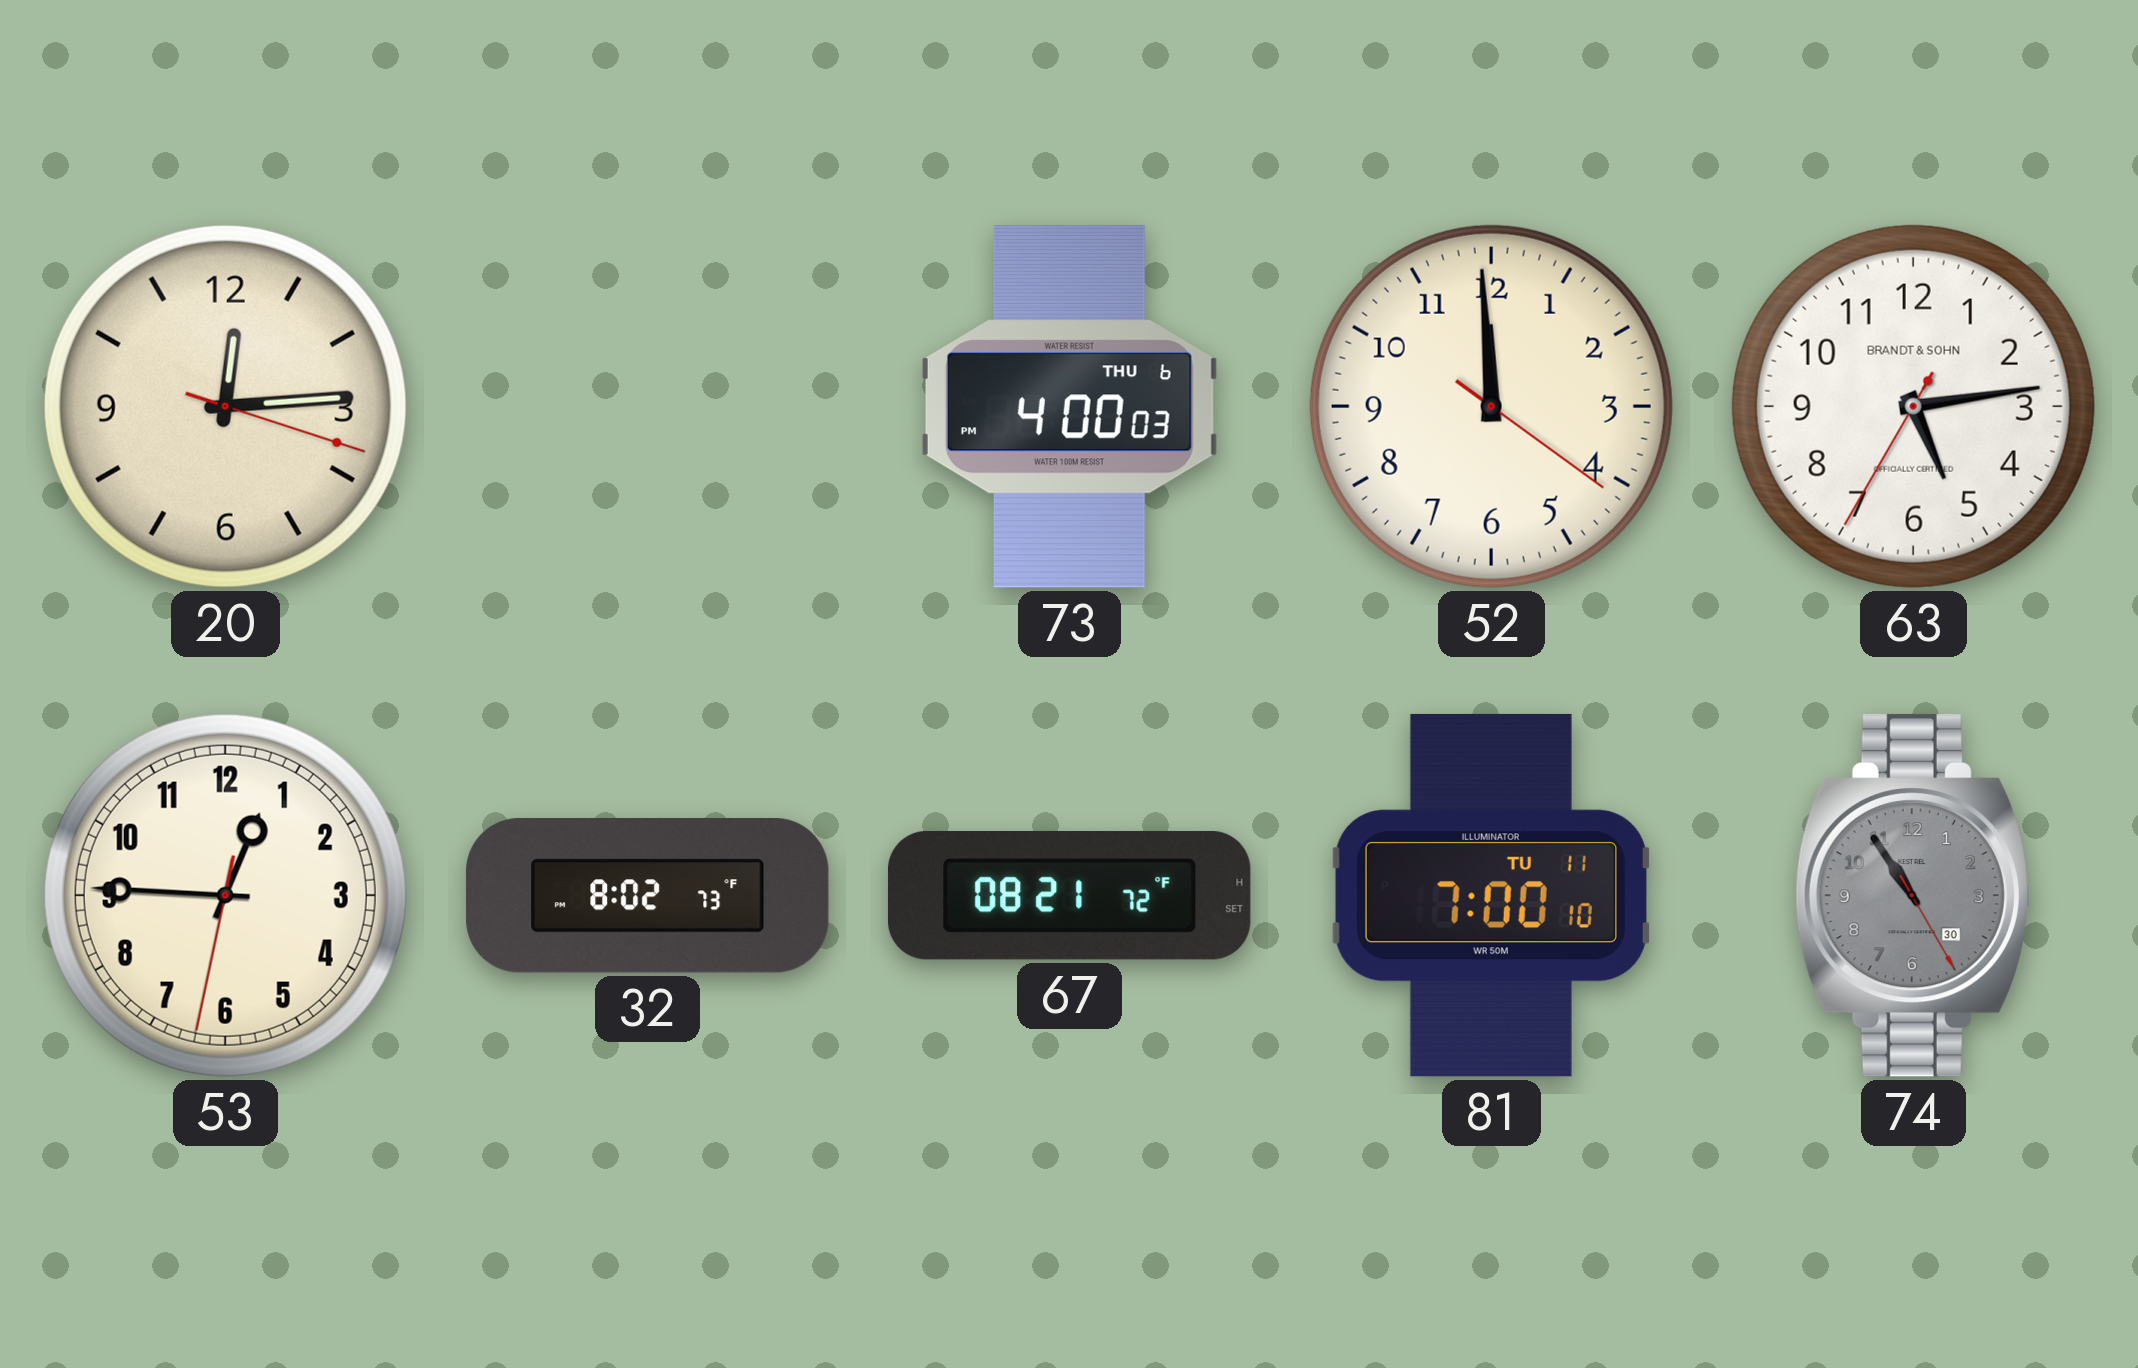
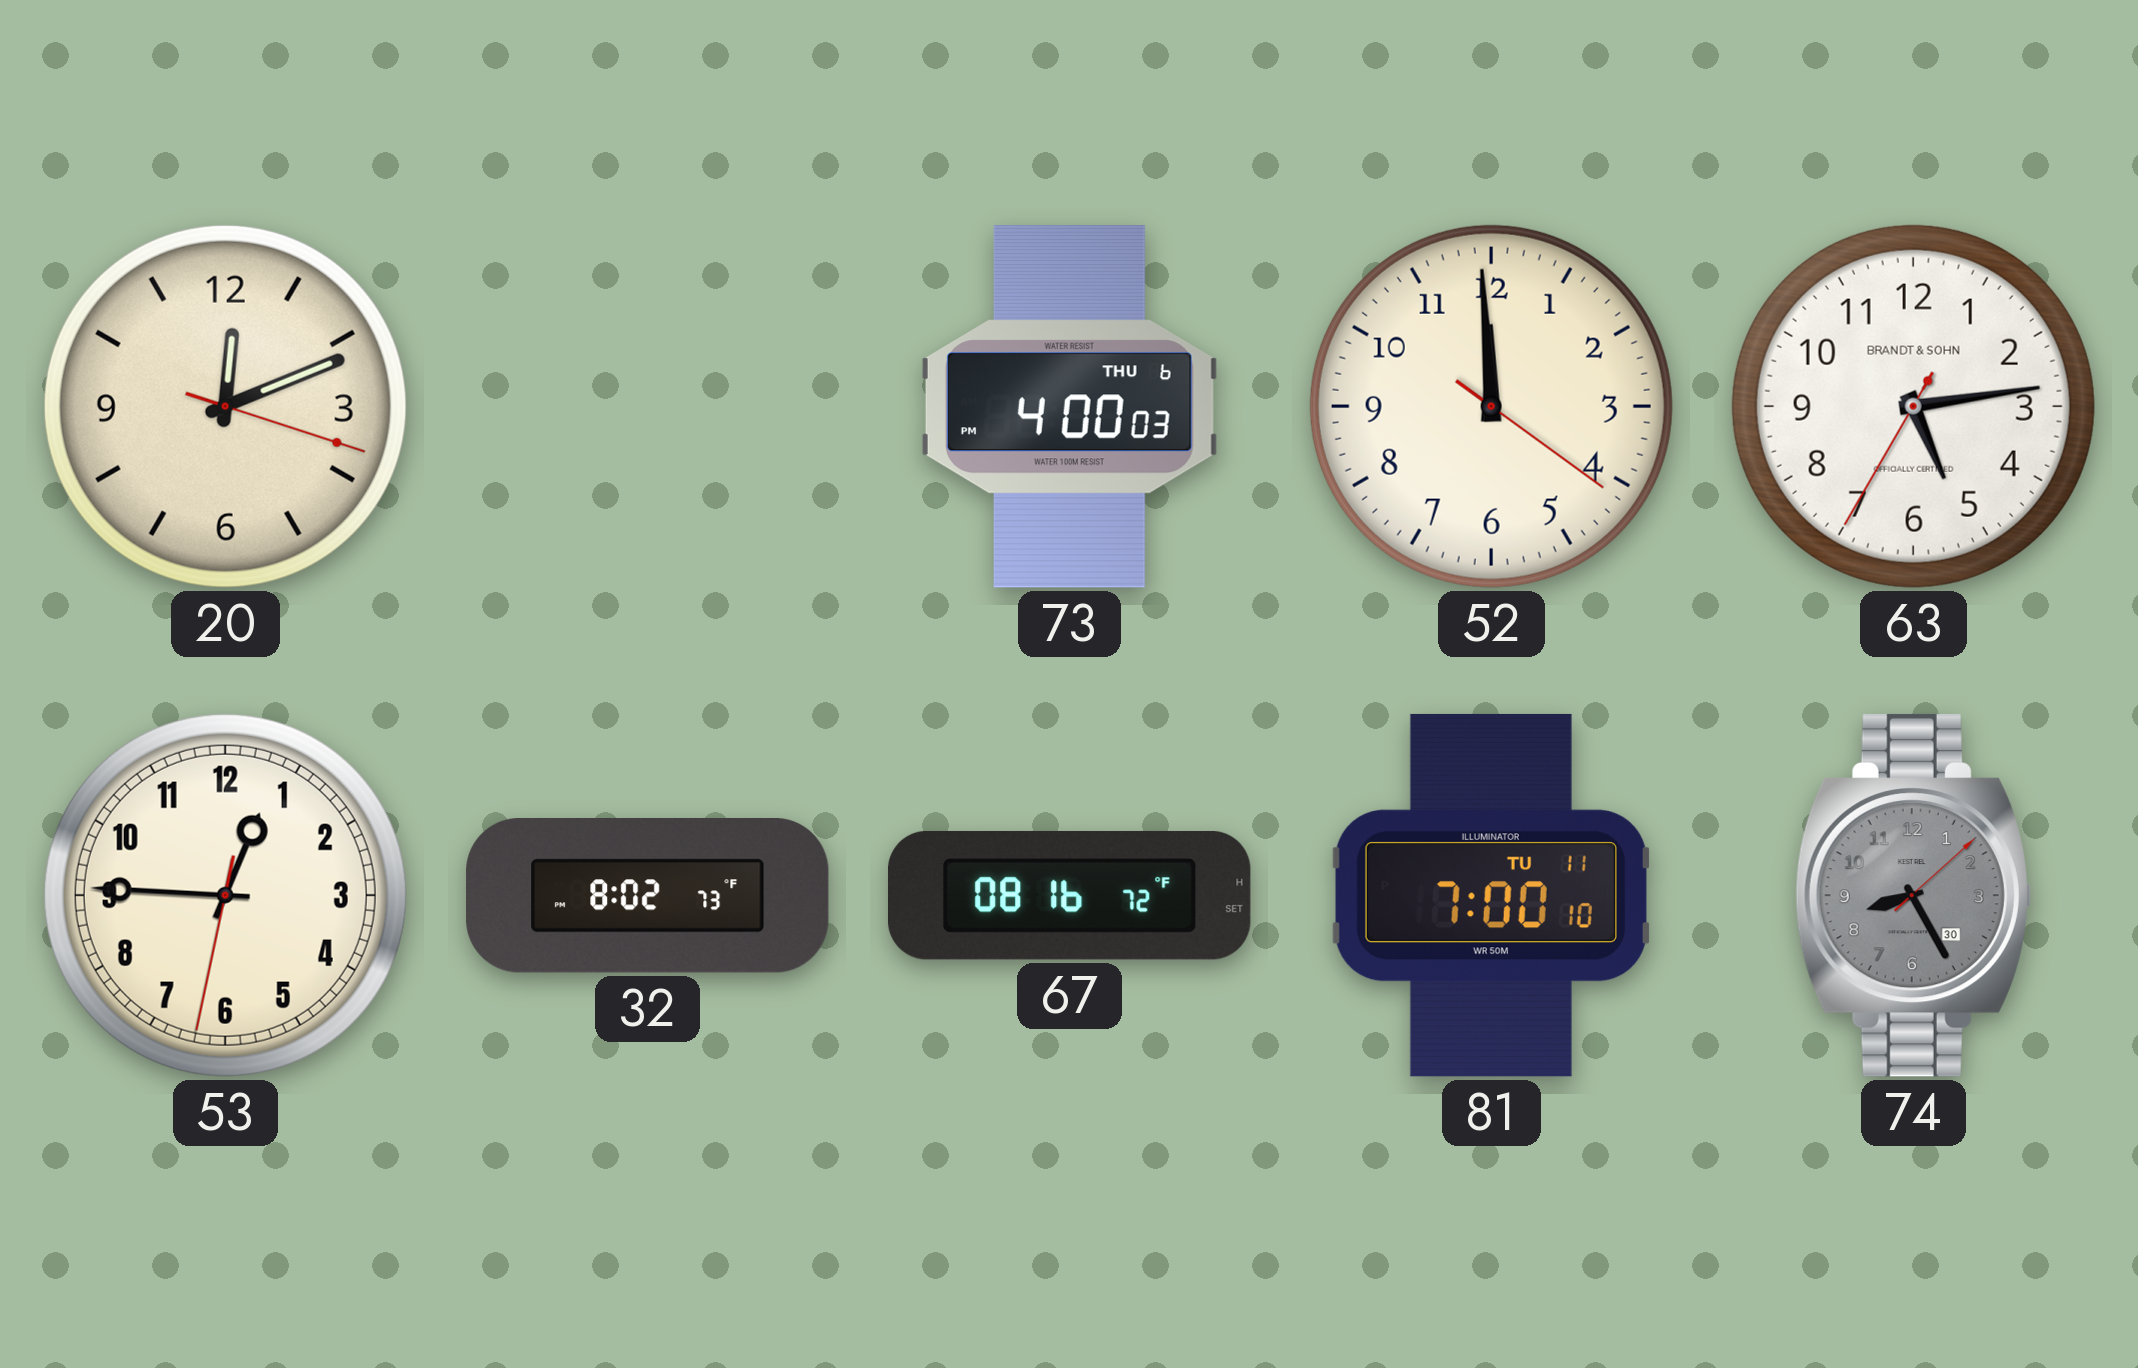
20: 12:14 -> 12:11
67: 08:21 -> 08:16
74: 10:54 -> 8:25
